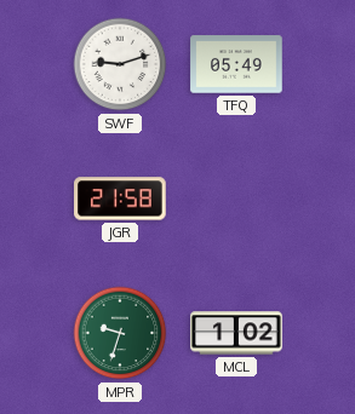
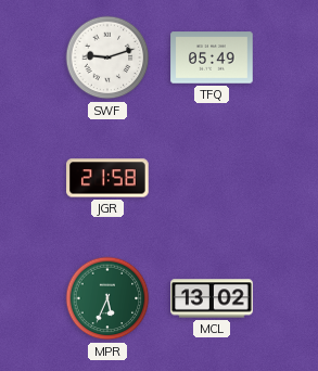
MPR: 9:33 -> 5:34
MCL: 1:02 -> 13:02
